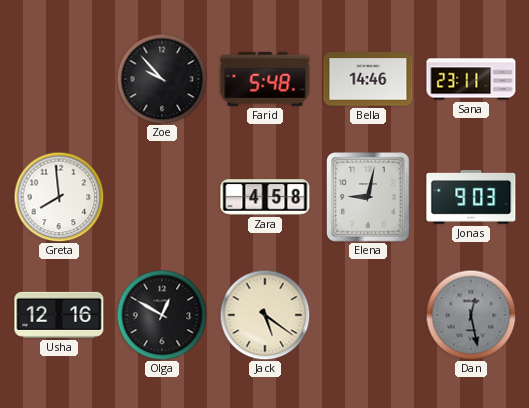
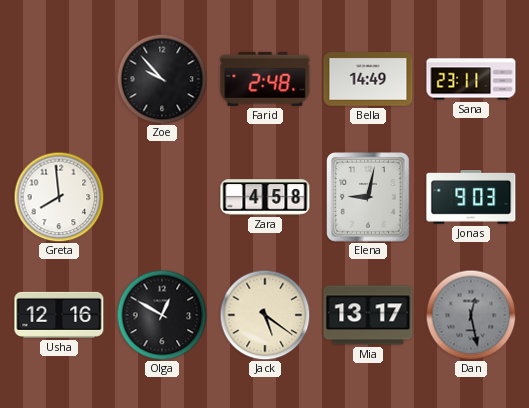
Farid: 5:48 -> 2:48
Bella: 14:46 -> 14:49
Mia: none -> 13:17
